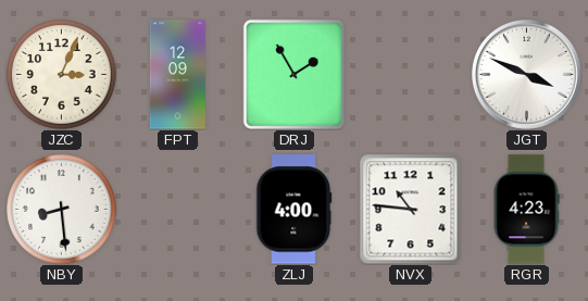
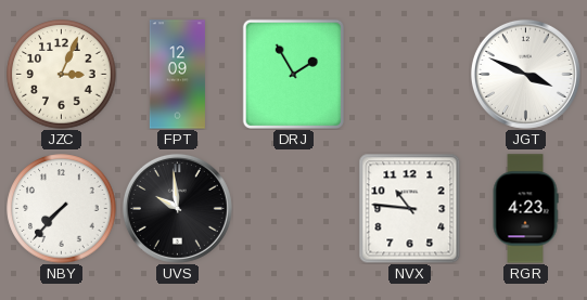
NBY: 8:29 -> 7:37
UVS: none -> 9:59
ZLJ: 4:00 -> none
